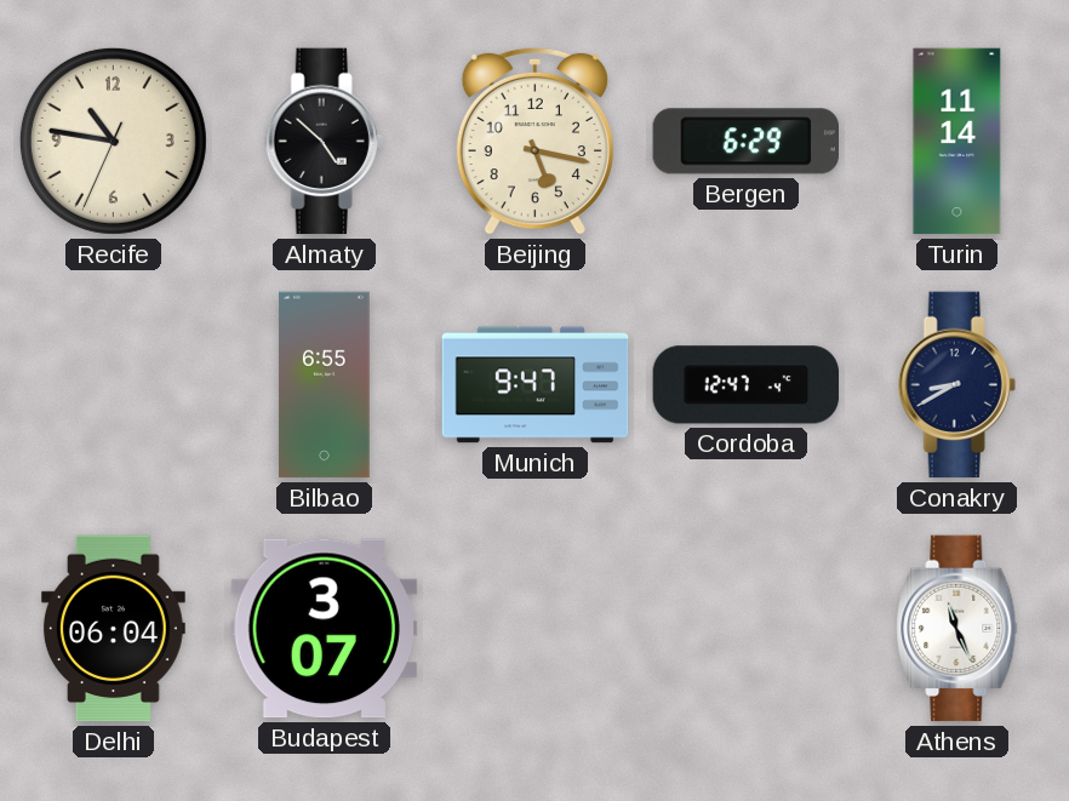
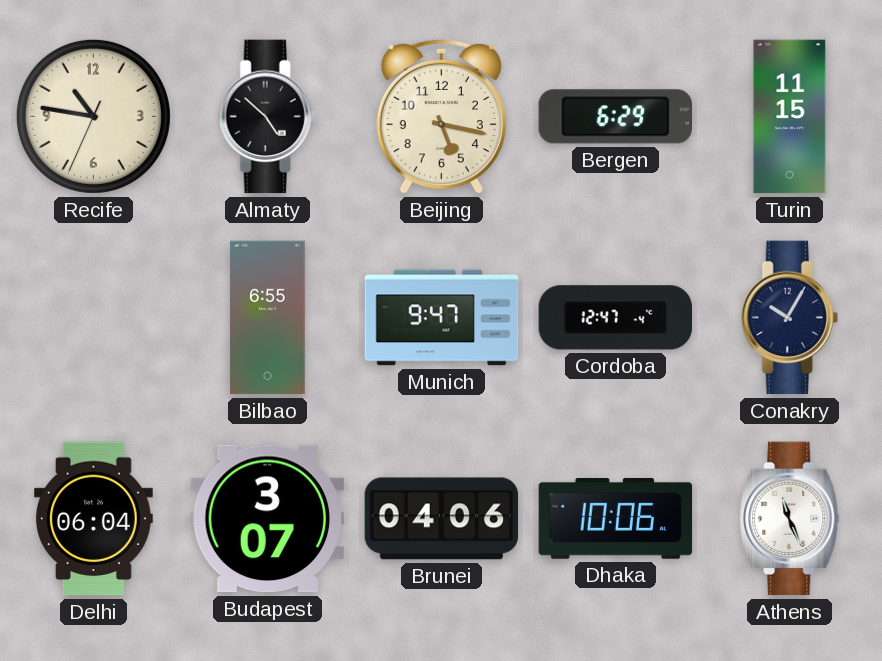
Turin: 11:14 -> 11:15
Conakry: 8:40 -> 10:05
Brunei: none -> 04:06
Dhaka: none -> 10:06
